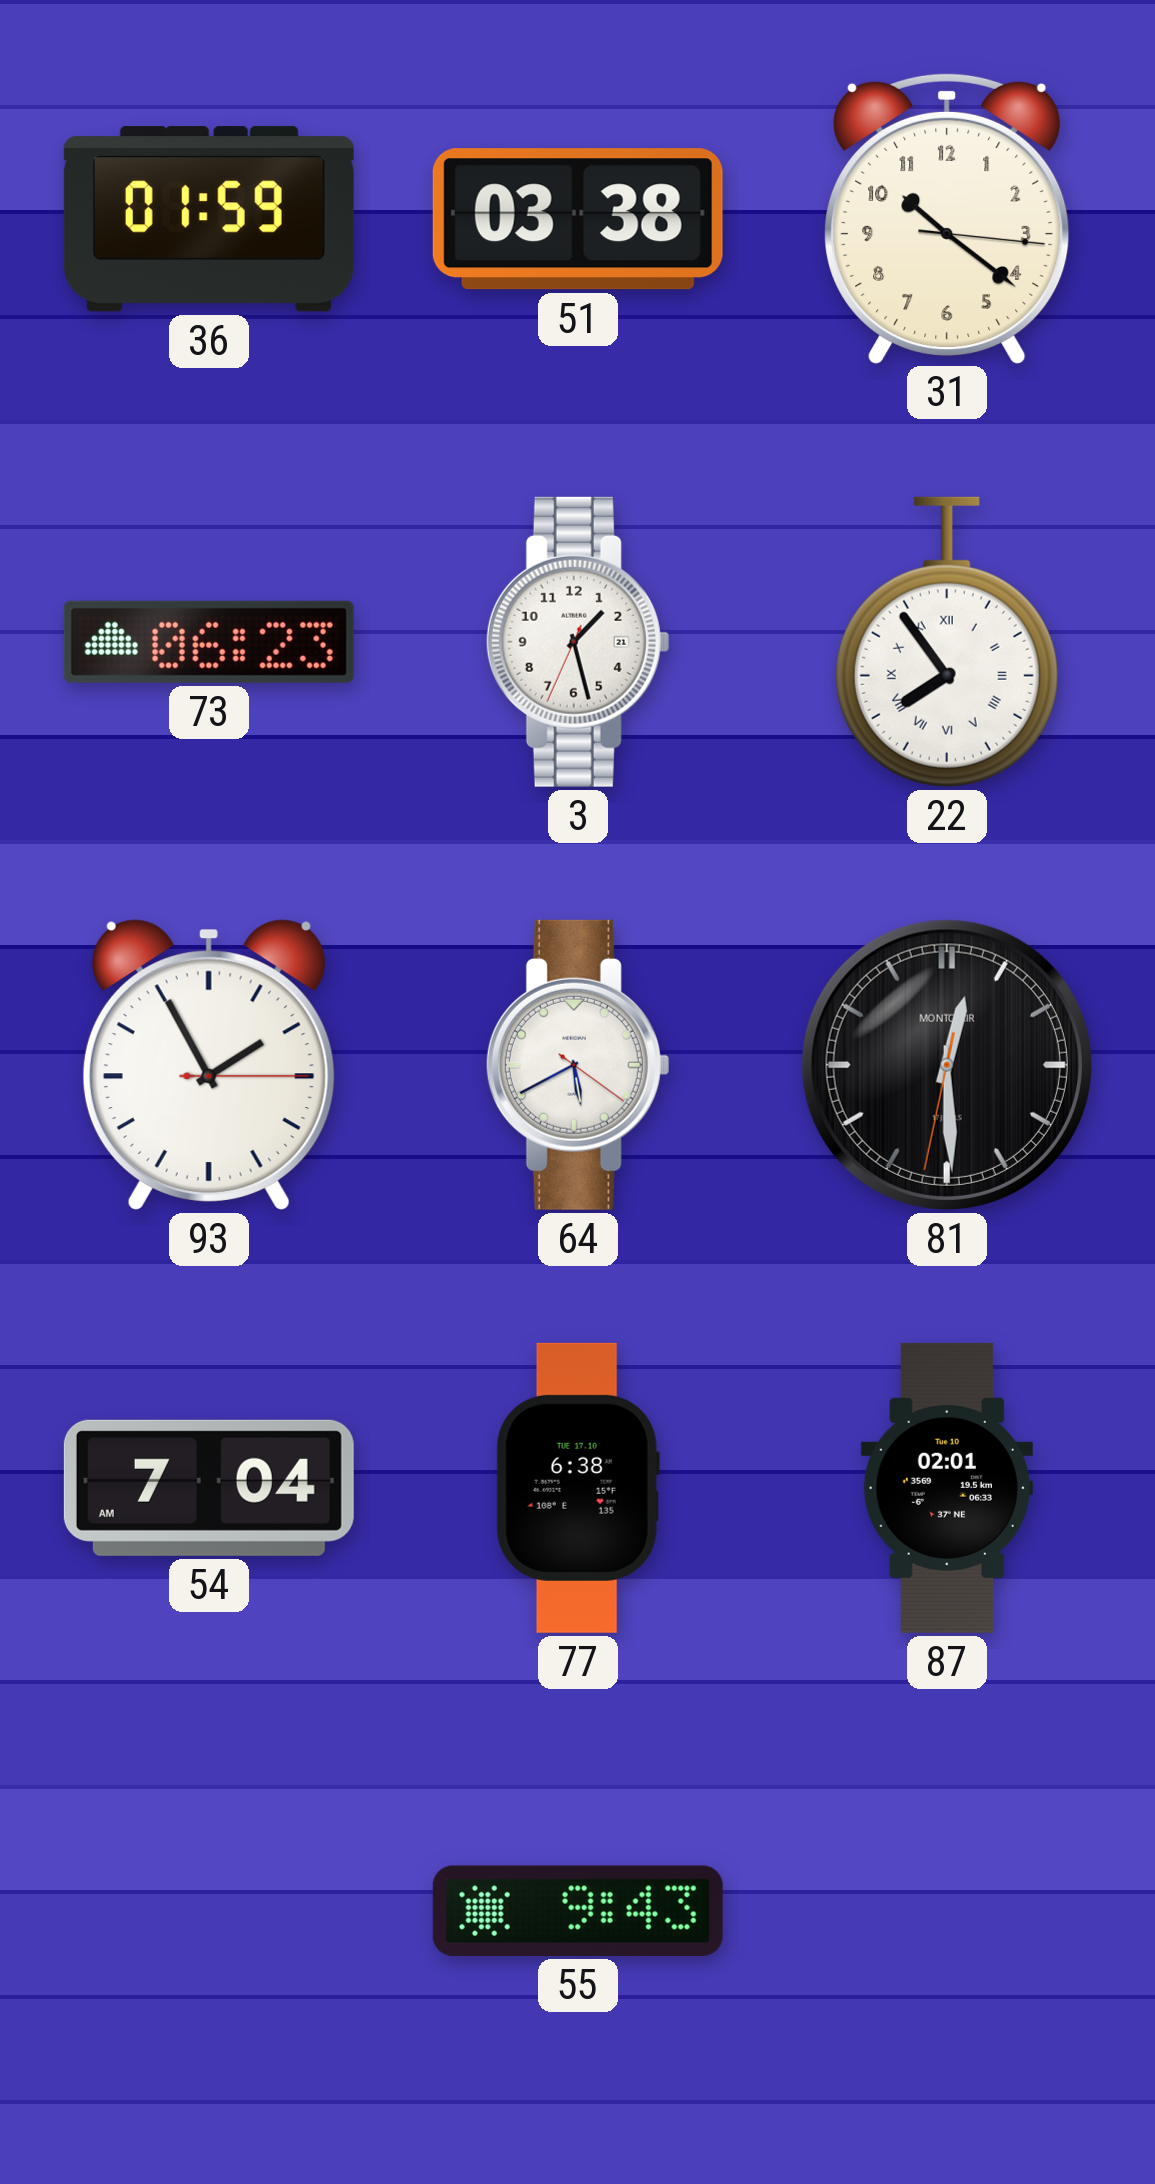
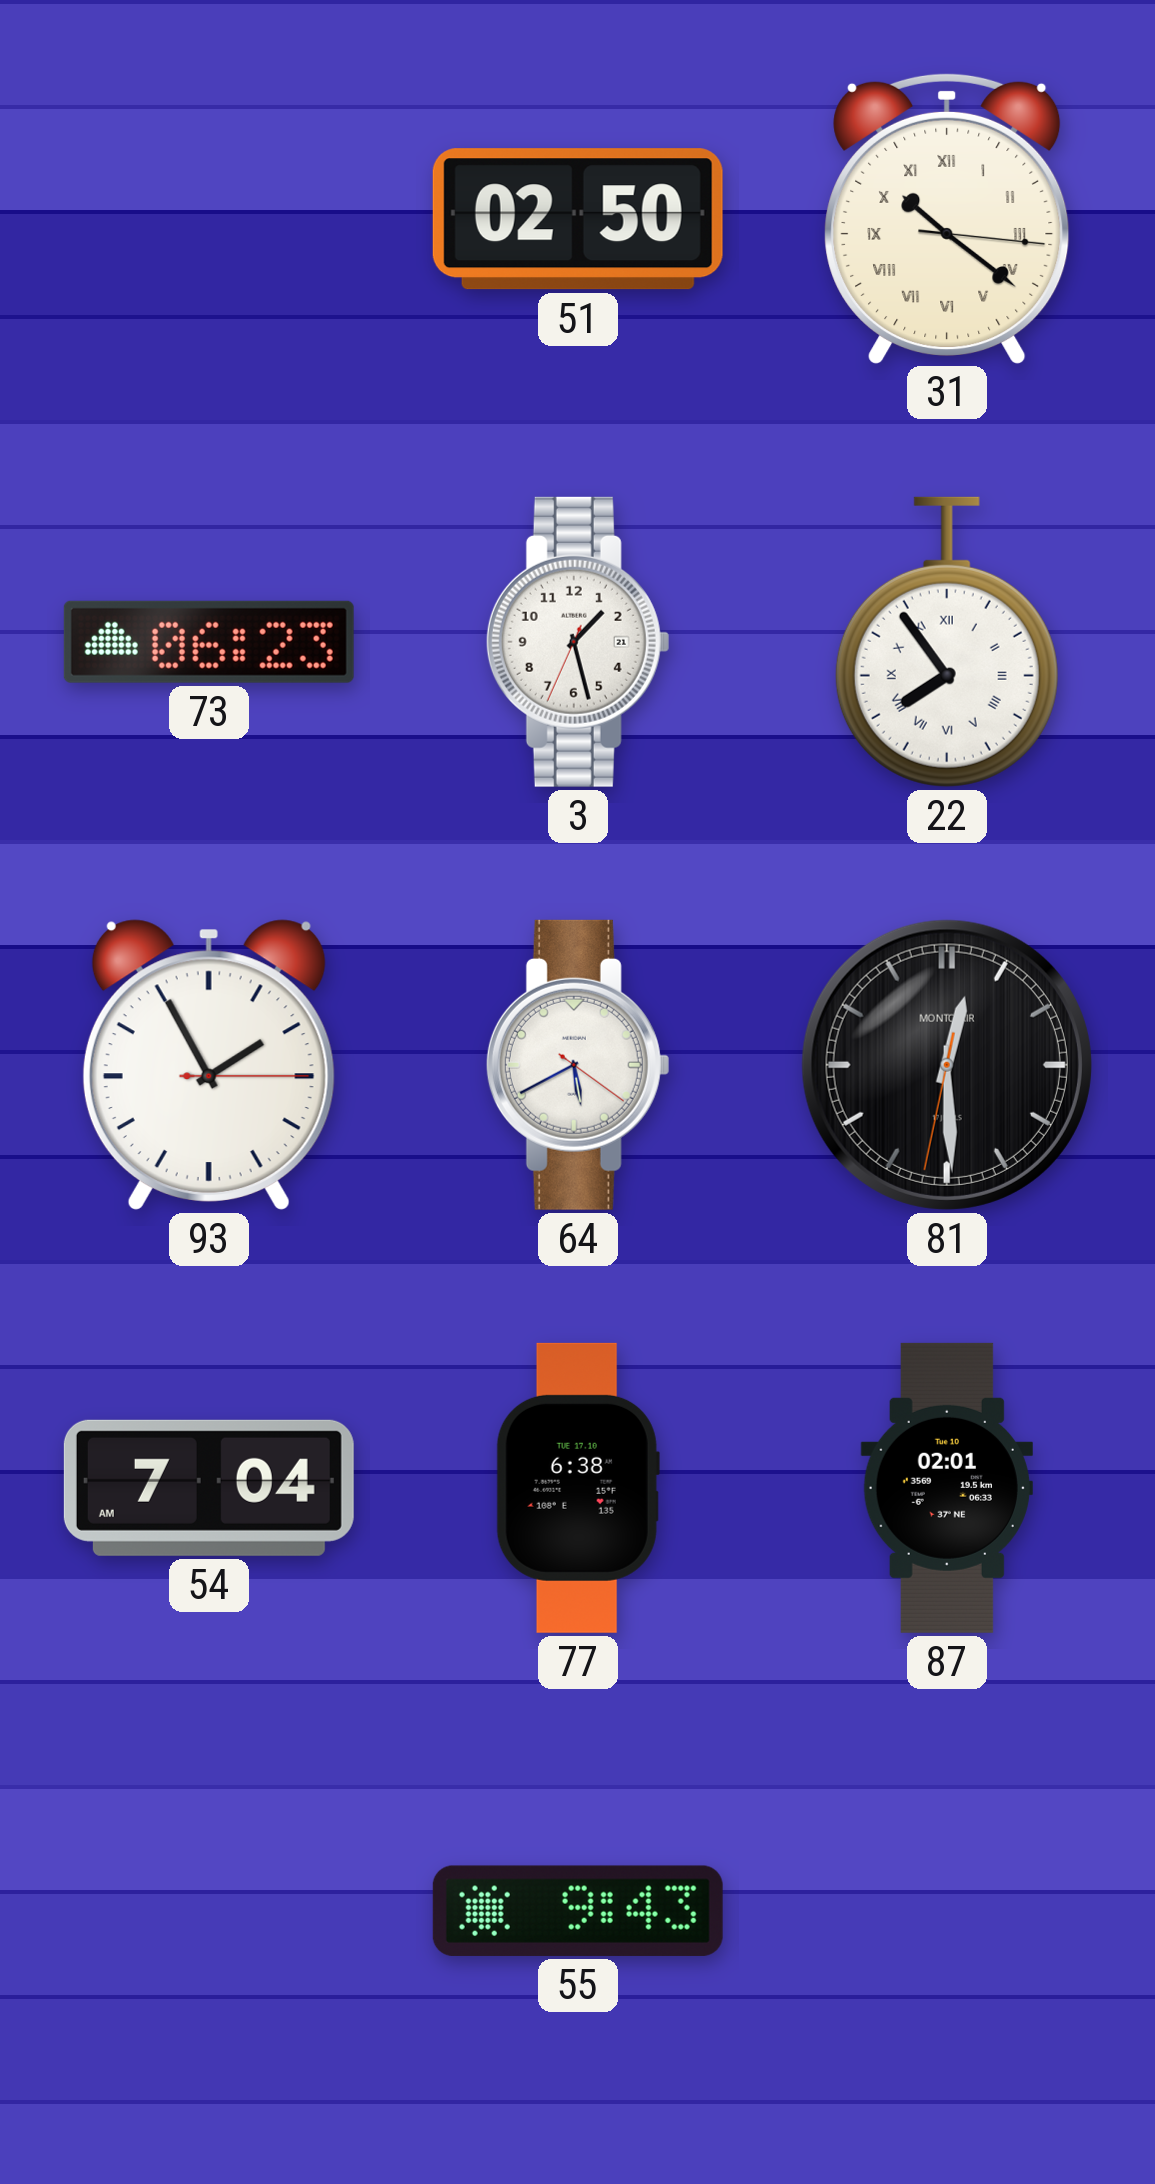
36: 01:59 -> none
51: 03:38 -> 02:50
31 numerals: Arabic -> Roman
